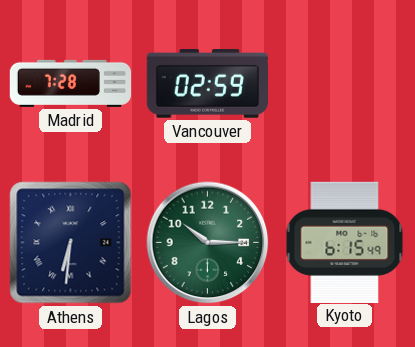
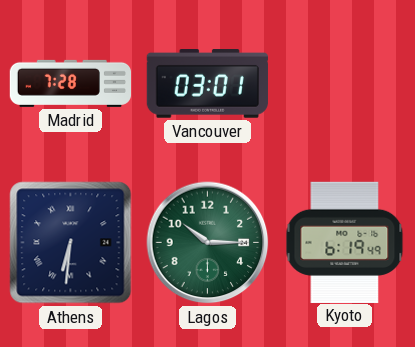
Vancouver: 02:59 -> 03:01
Kyoto: 6:15 -> 6:19
